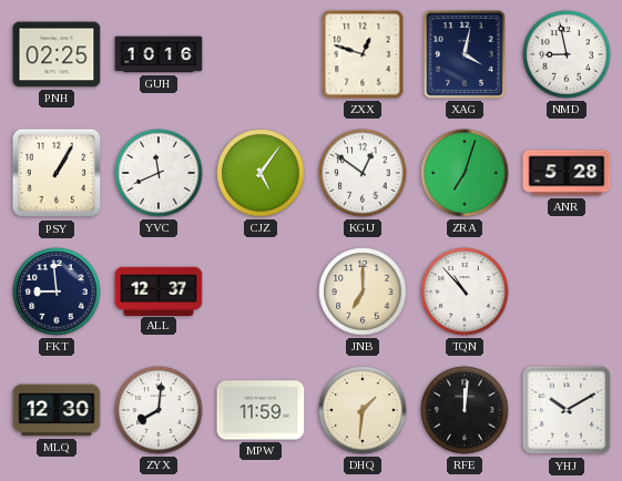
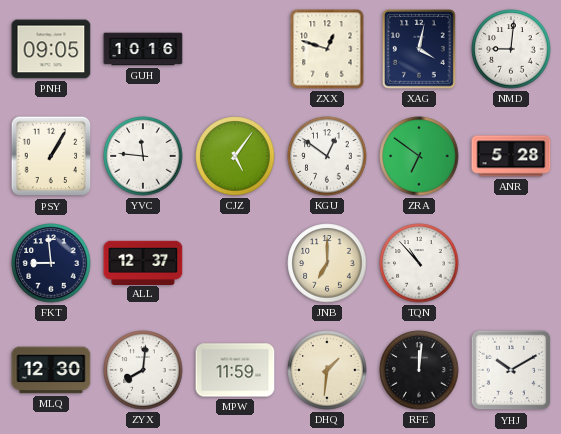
PNH: 02:25 -> 09:05
NMD: 8:58 -> 9:01
YVC: 11:41 -> 11:46
ZRA: 7:03 -> 6:51
